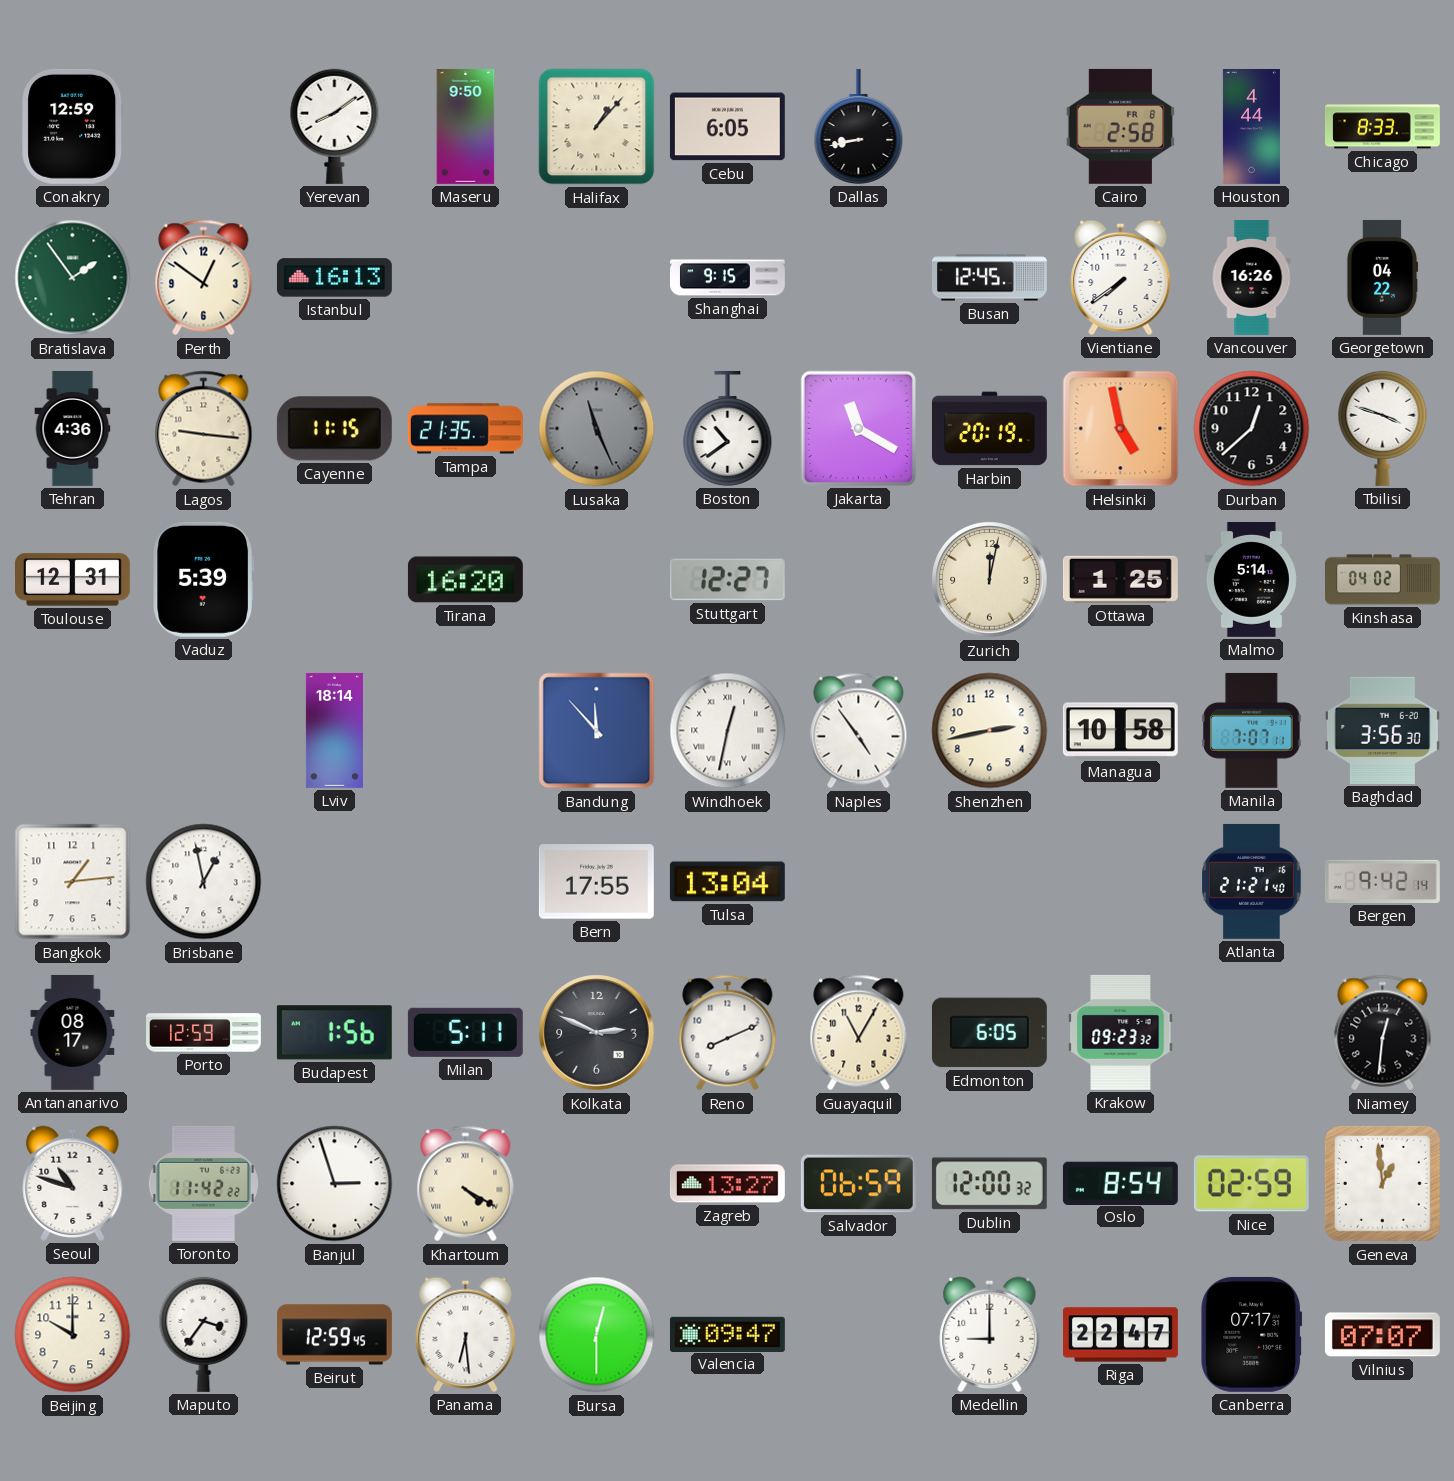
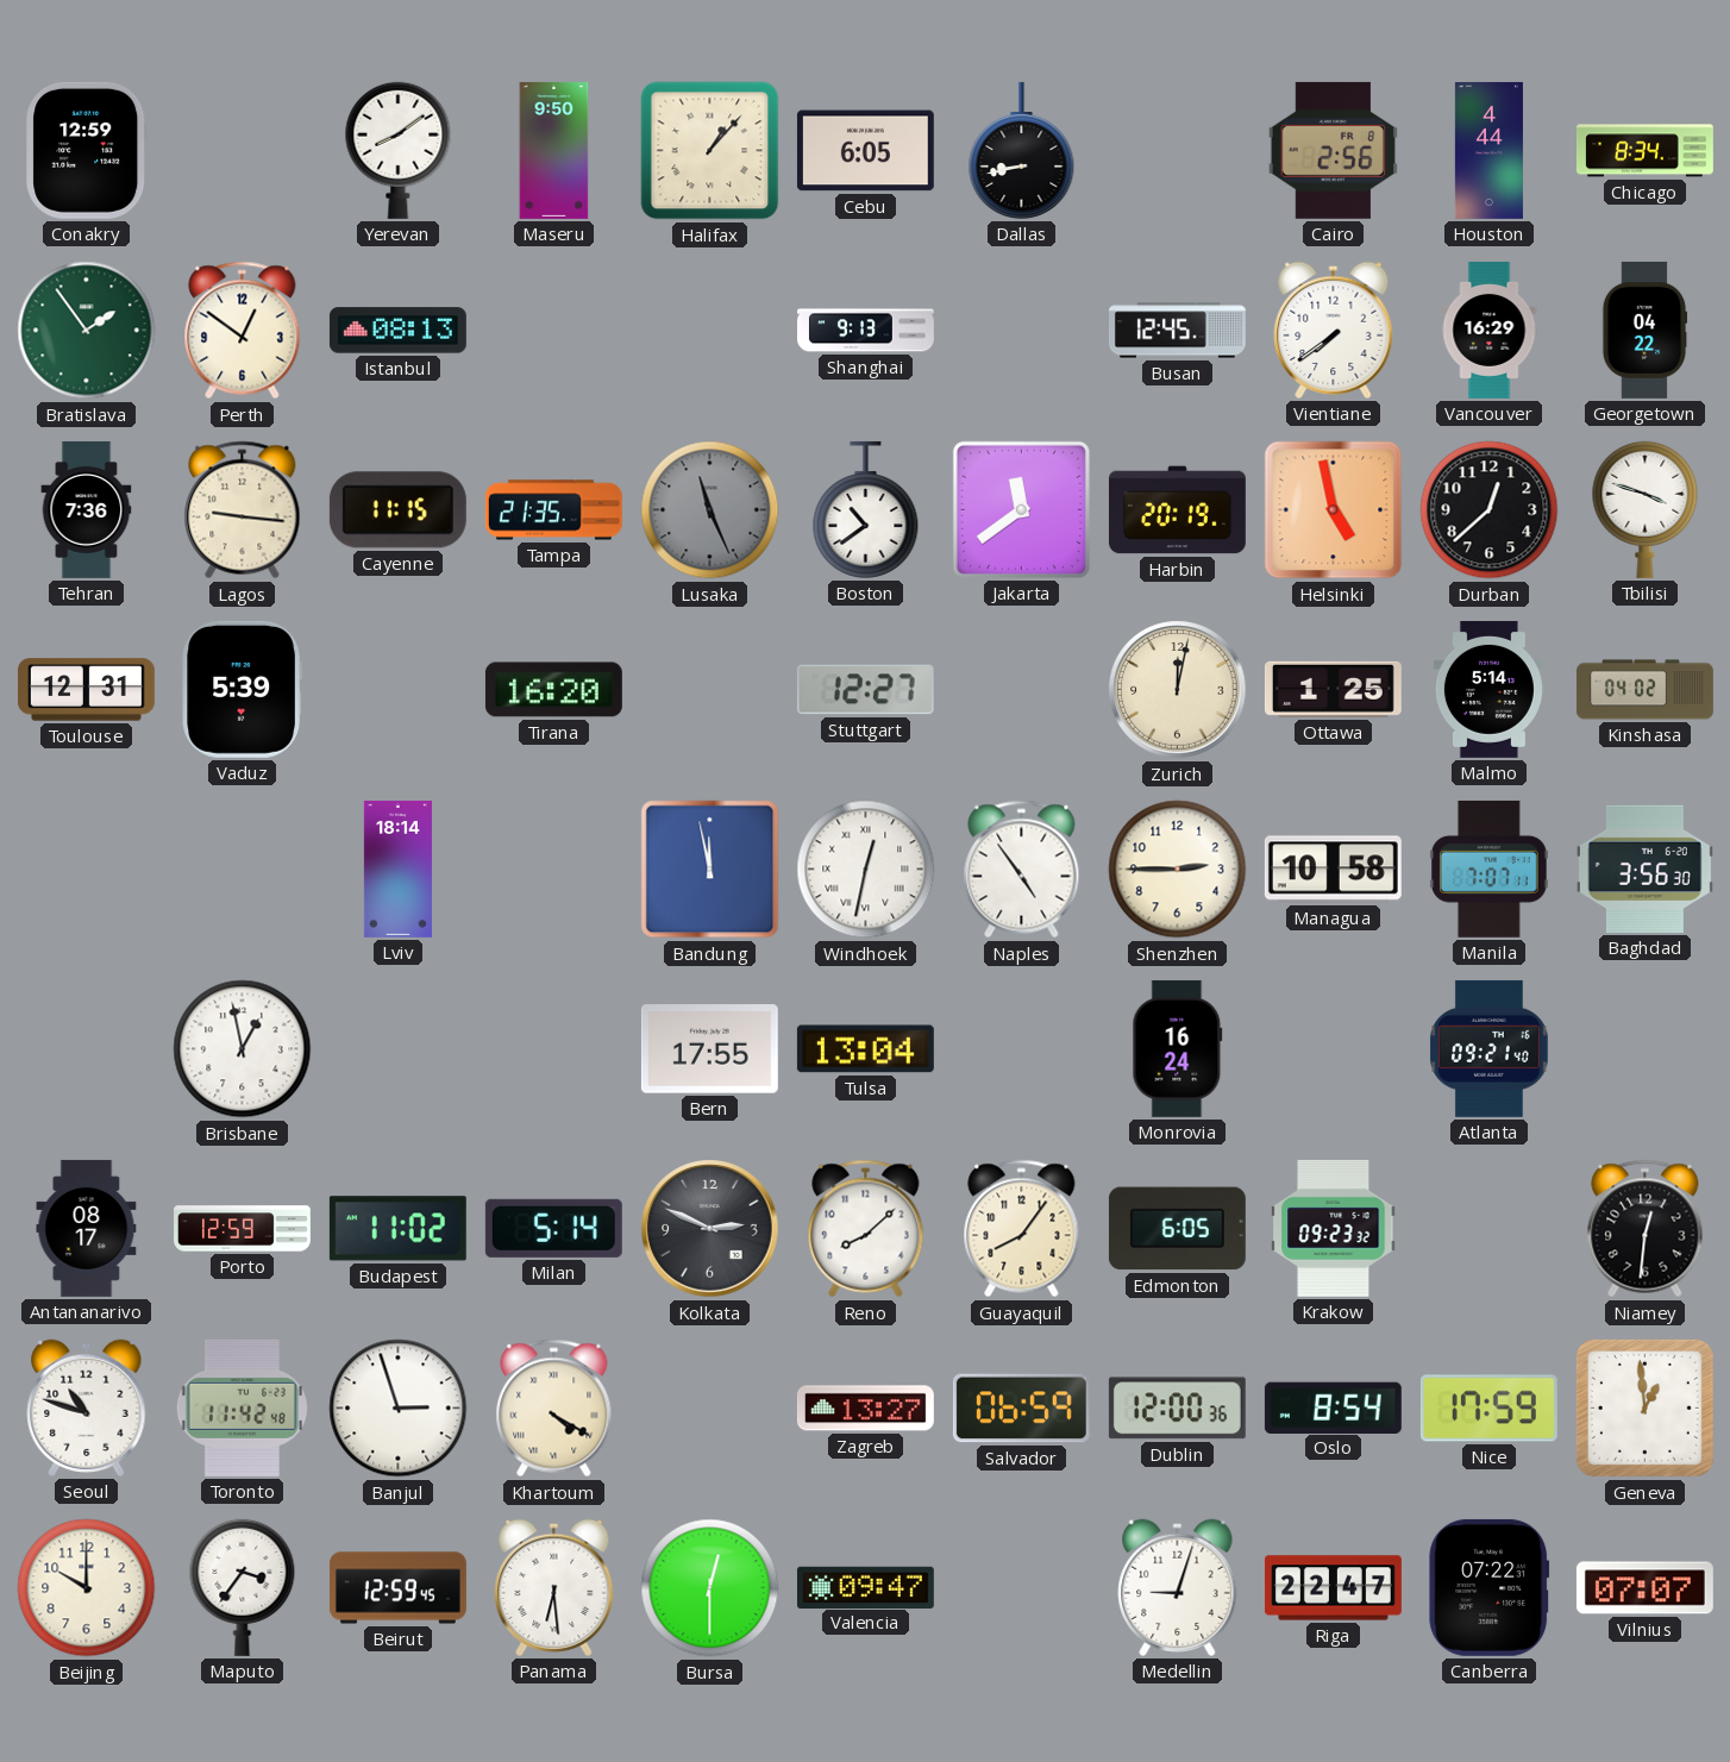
Cairo: 2:58 -> 2:56
Chicago: 8:33 -> 8:34
Istanbul: 16:13 -> 08:13
Shanghai: 9:15 -> 9:13
Vancouver: 16:26 -> 16:29
Tehran: 4:36 -> 7:36
Jakarta: 11:20 -> 11:39
Bandung: 11:53 -> 11:58
Shenzhen: 2:43 -> 2:45
Bangkok: 1:14 -> none
Monrovia: none -> 16:24
Atlanta: 21:21 -> 09:21
Bergen: 9:42 -> none
Budapest: 1:56 -> 11:02
Milan: 5:11 -> 5:14
Reno: 8:11 -> 8:08
Guayaquil: 11:05 -> 8:06
Toronto: 11:42:22 -> 11:42:48
Dublin: 12:00:32 -> 12:00:36
Nice: 02:59 -> 17:59
Medellin: 9:00 -> 9:03
Canberra: 07:17 -> 07:22
